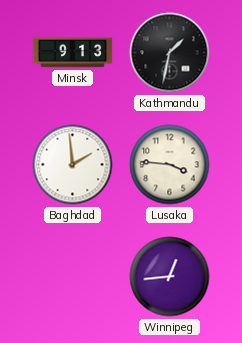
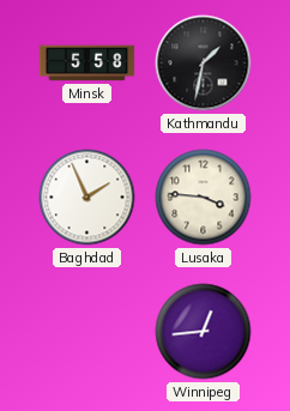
Minsk: 9:13 -> 5:58
Baghdad: 1:59 -> 1:56
